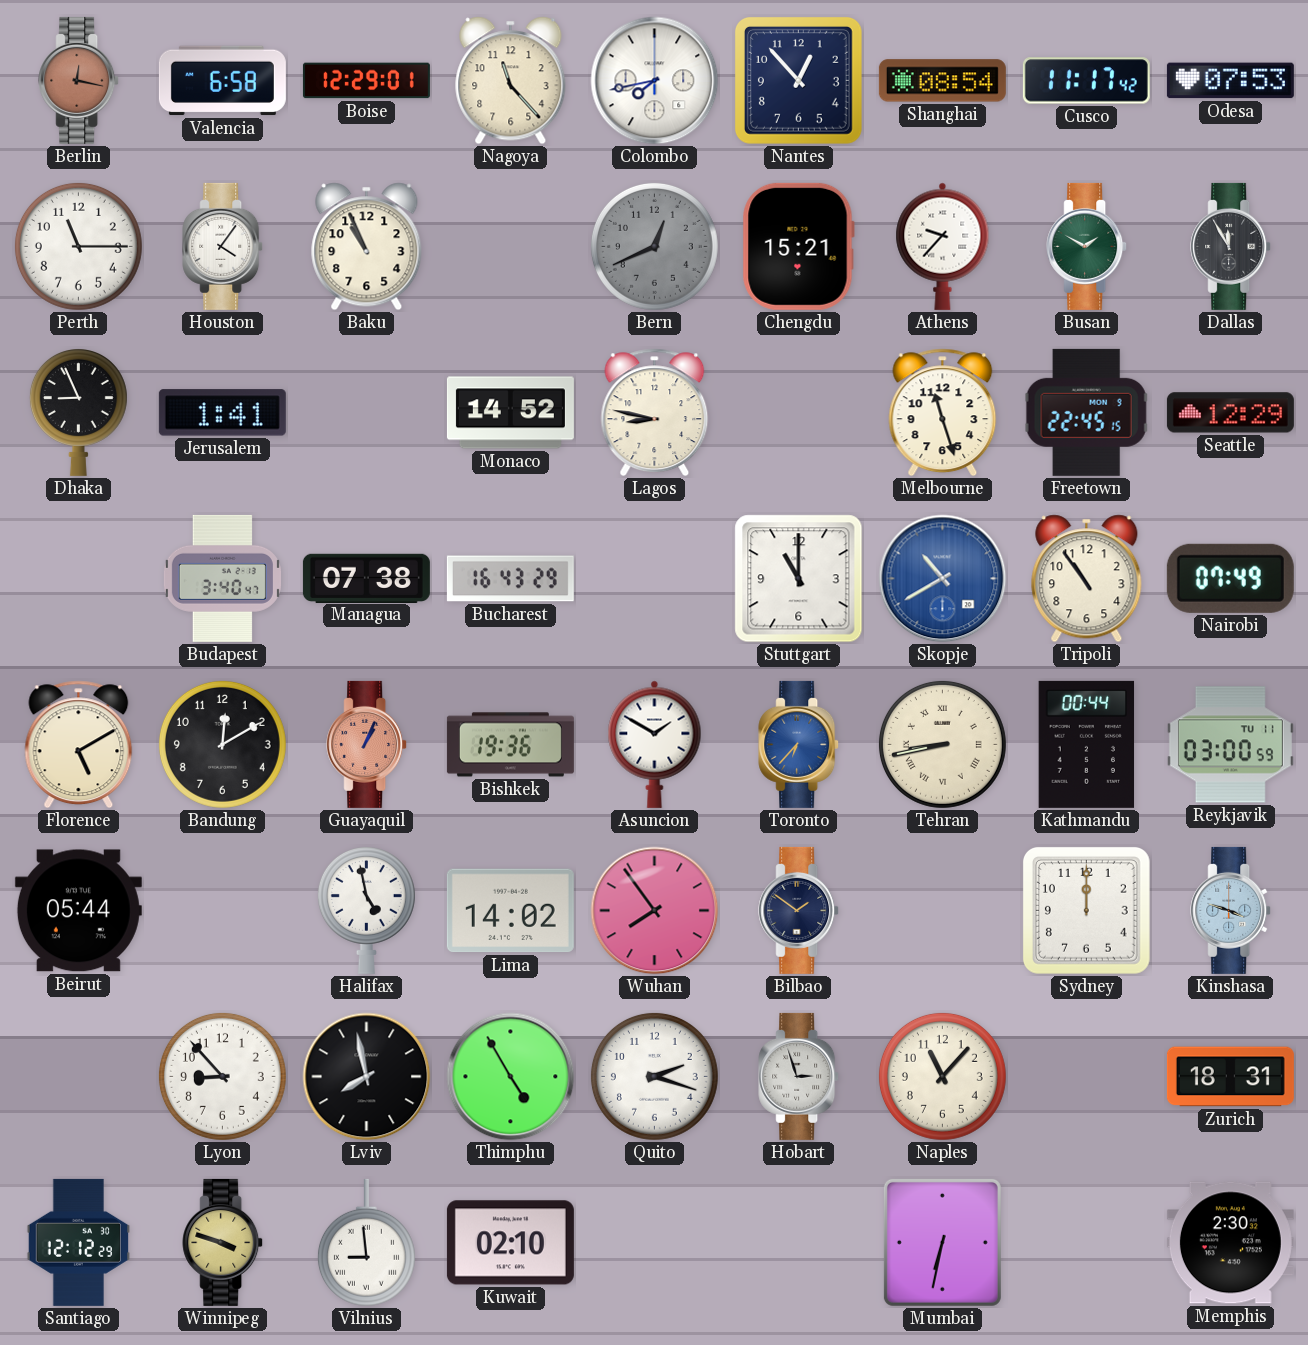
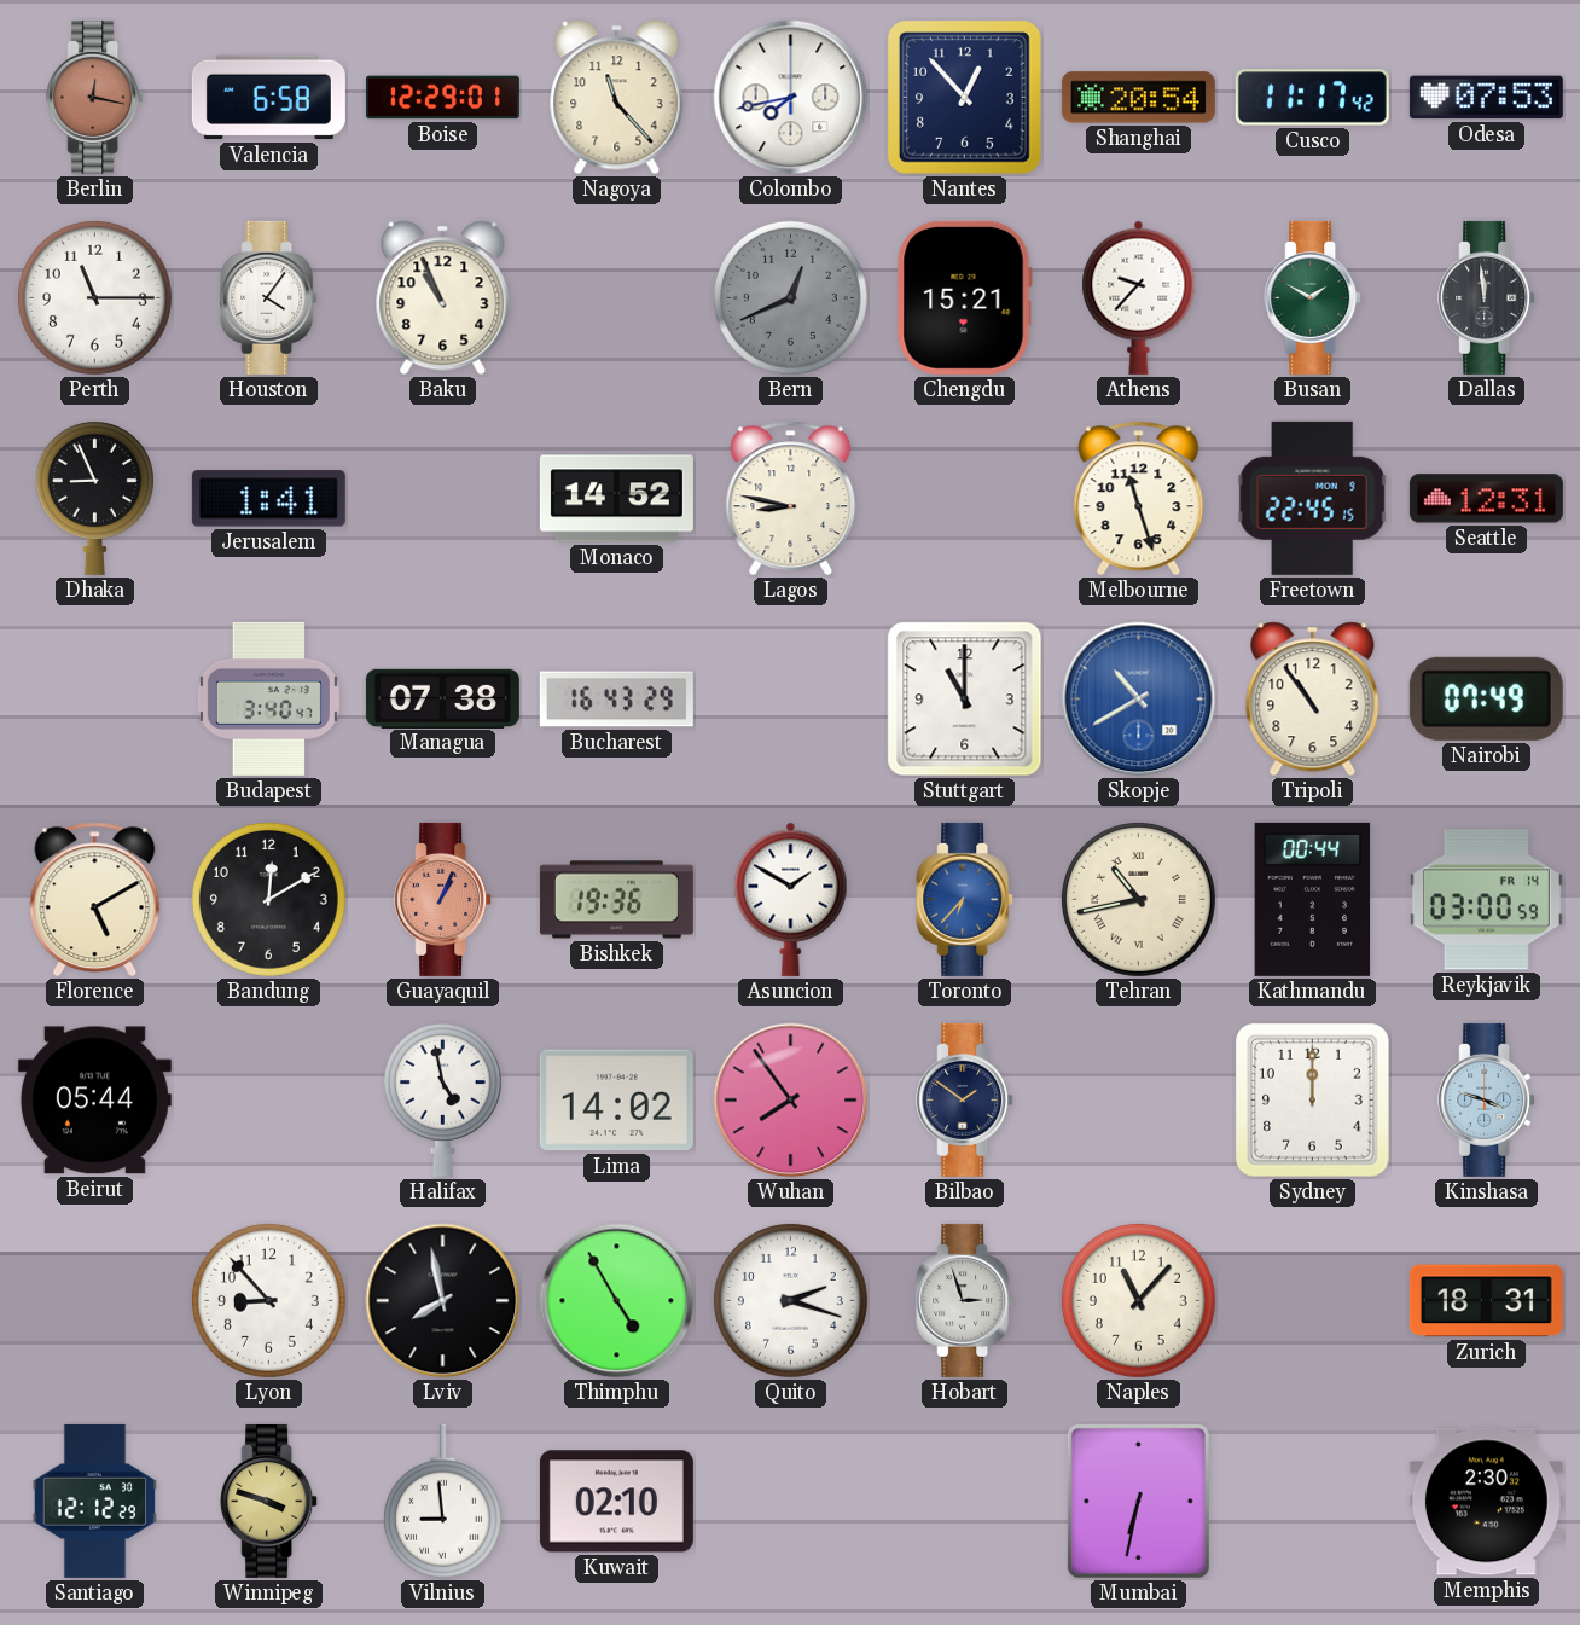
Shanghai: 08:54 -> 20:54
Dallas: 11:55 -> 11:59
Seattle: 12:29 -> 12:31
Tehran: 8:43 -> 10:43
Reykjavik date: TU 11 -> FR 14
